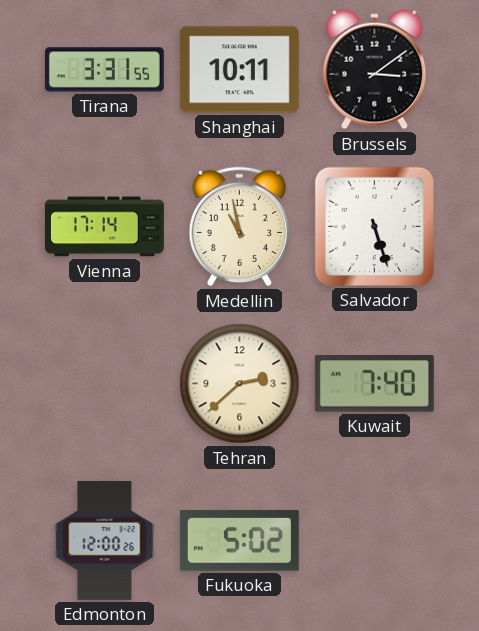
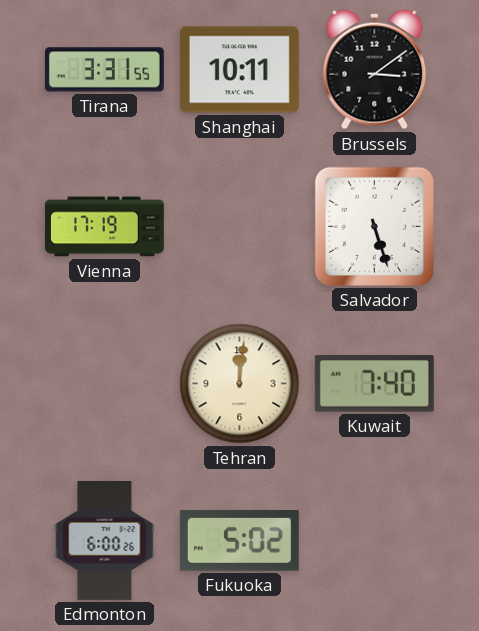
Vienna: 17:14 -> 17:19
Medellin: 10:58 -> none
Tehran: 2:38 -> 12:01
Edmonton: 12:00 -> 6:00
